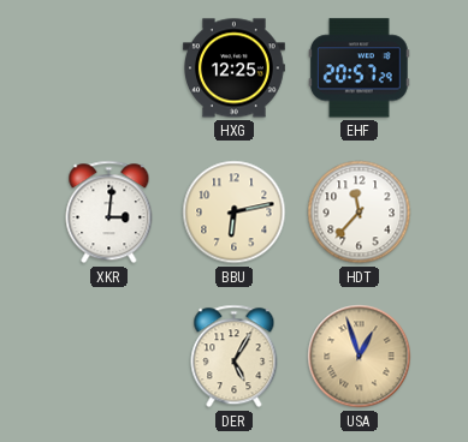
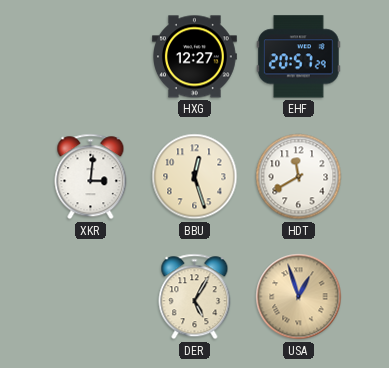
HXG: 12:25 -> 12:27
BBU: 6:13 -> 12:27
HDT: 11:37 -> 11:40
